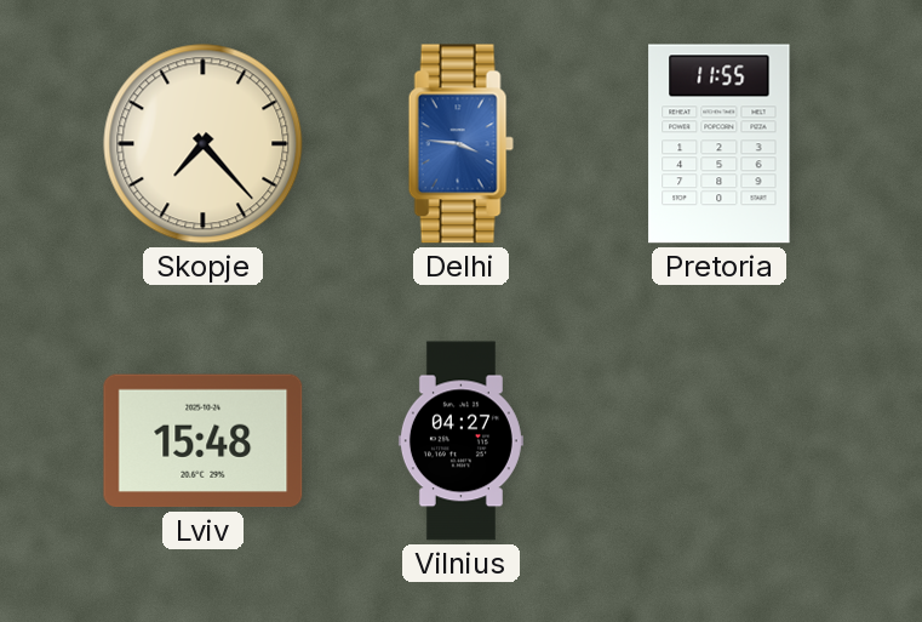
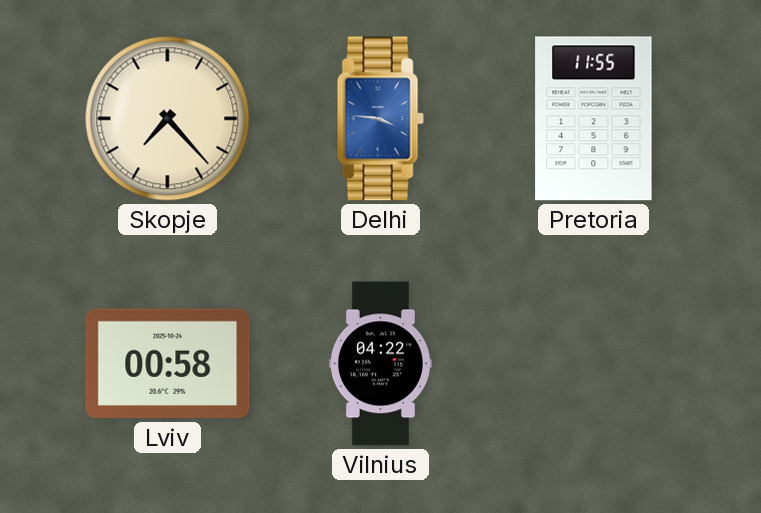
Lviv: 15:48 -> 00:58
Vilnius: 04:27 -> 04:22
